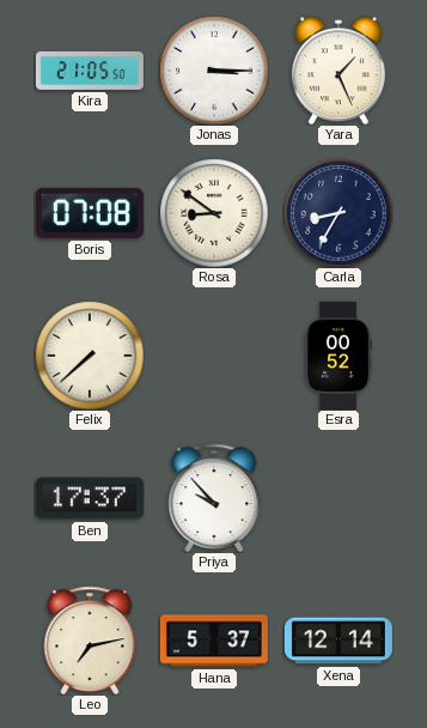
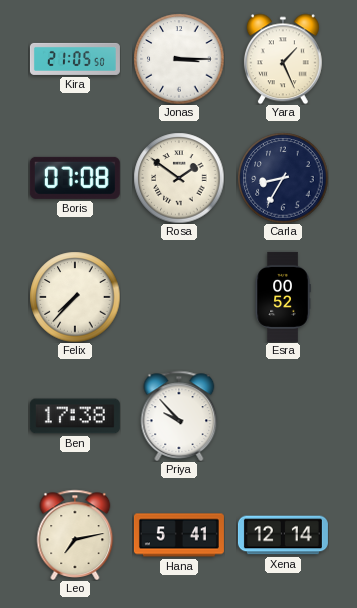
Rosa: 8:51 -> 1:51
Felix: 7:38 -> 7:37
Ben: 17:37 -> 17:38
Hana: 5:37 -> 5:41
